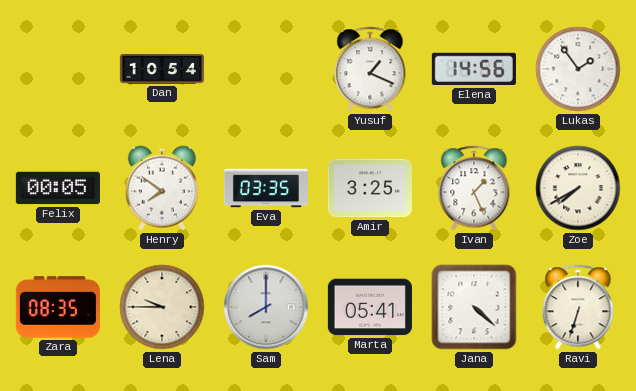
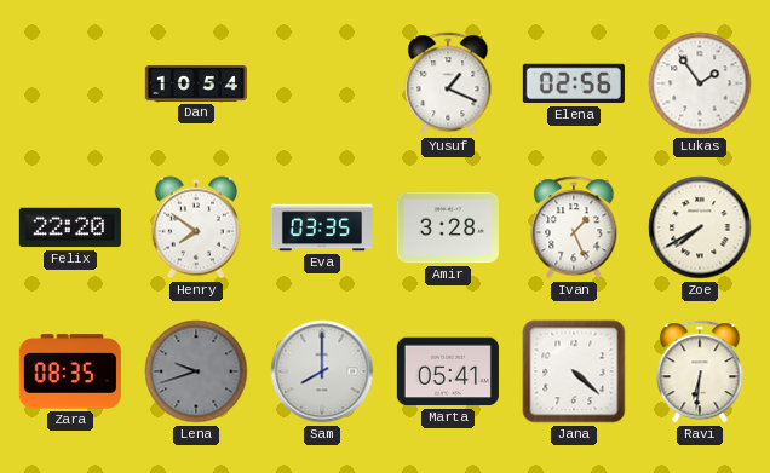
Elena: 14:56 -> 02:56
Felix: 00:05 -> 22:20
Amir: 3:25 -> 3:28
Lena: 9:45 -> 9:42
Lena dial: cream -> grey
Ravi: 6:33 -> 6:31
